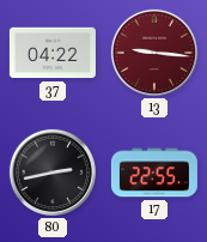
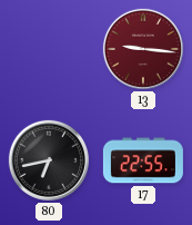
37: 04:22 -> none
80: 2:43 -> 6:43
